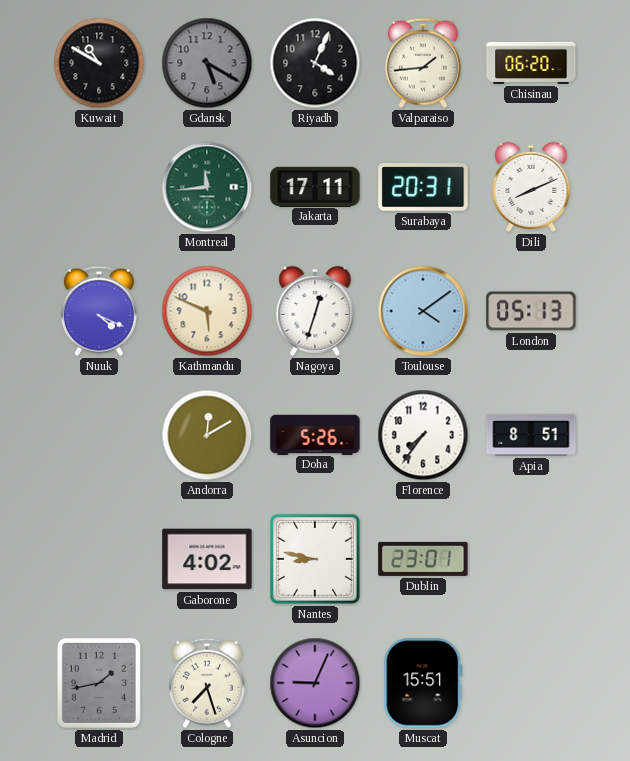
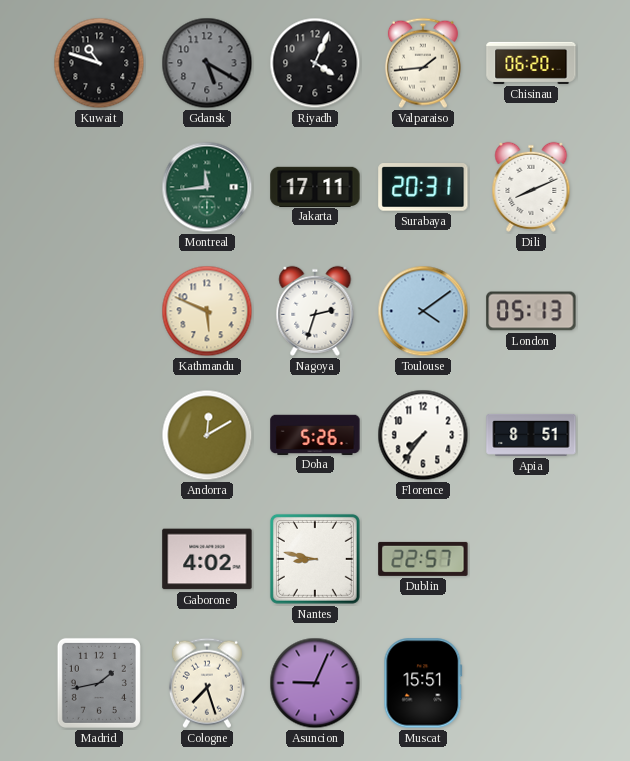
Kuwait: 10:50 -> 10:48
Nuuk: 4:19 -> none
Nagoya: 12:33 -> 2:33
Dublin: 23:01 -> 22:57
